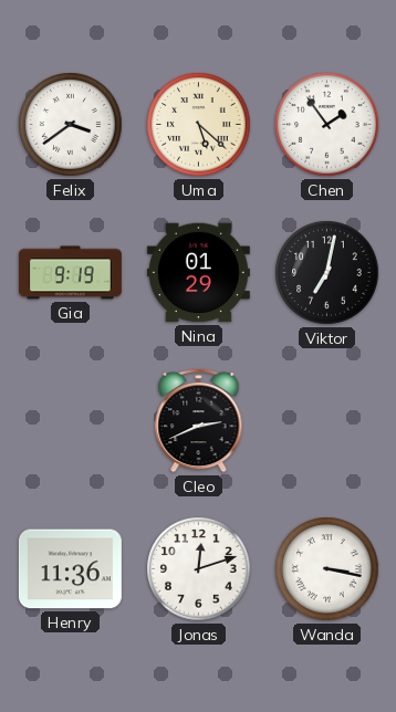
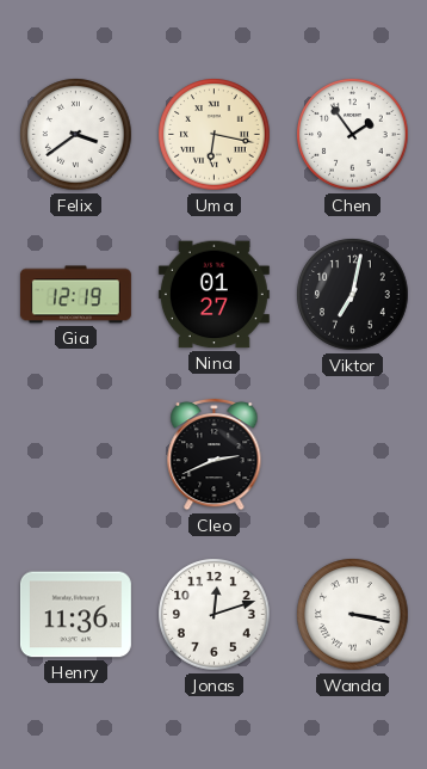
Uma: 5:22 -> 6:17
Gia: 9:19 -> 12:19
Nina: 01:29 -> 01:27
